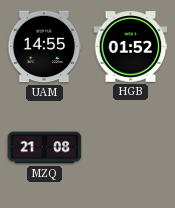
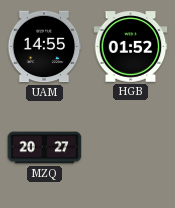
MZQ: 21:08 -> 20:27
